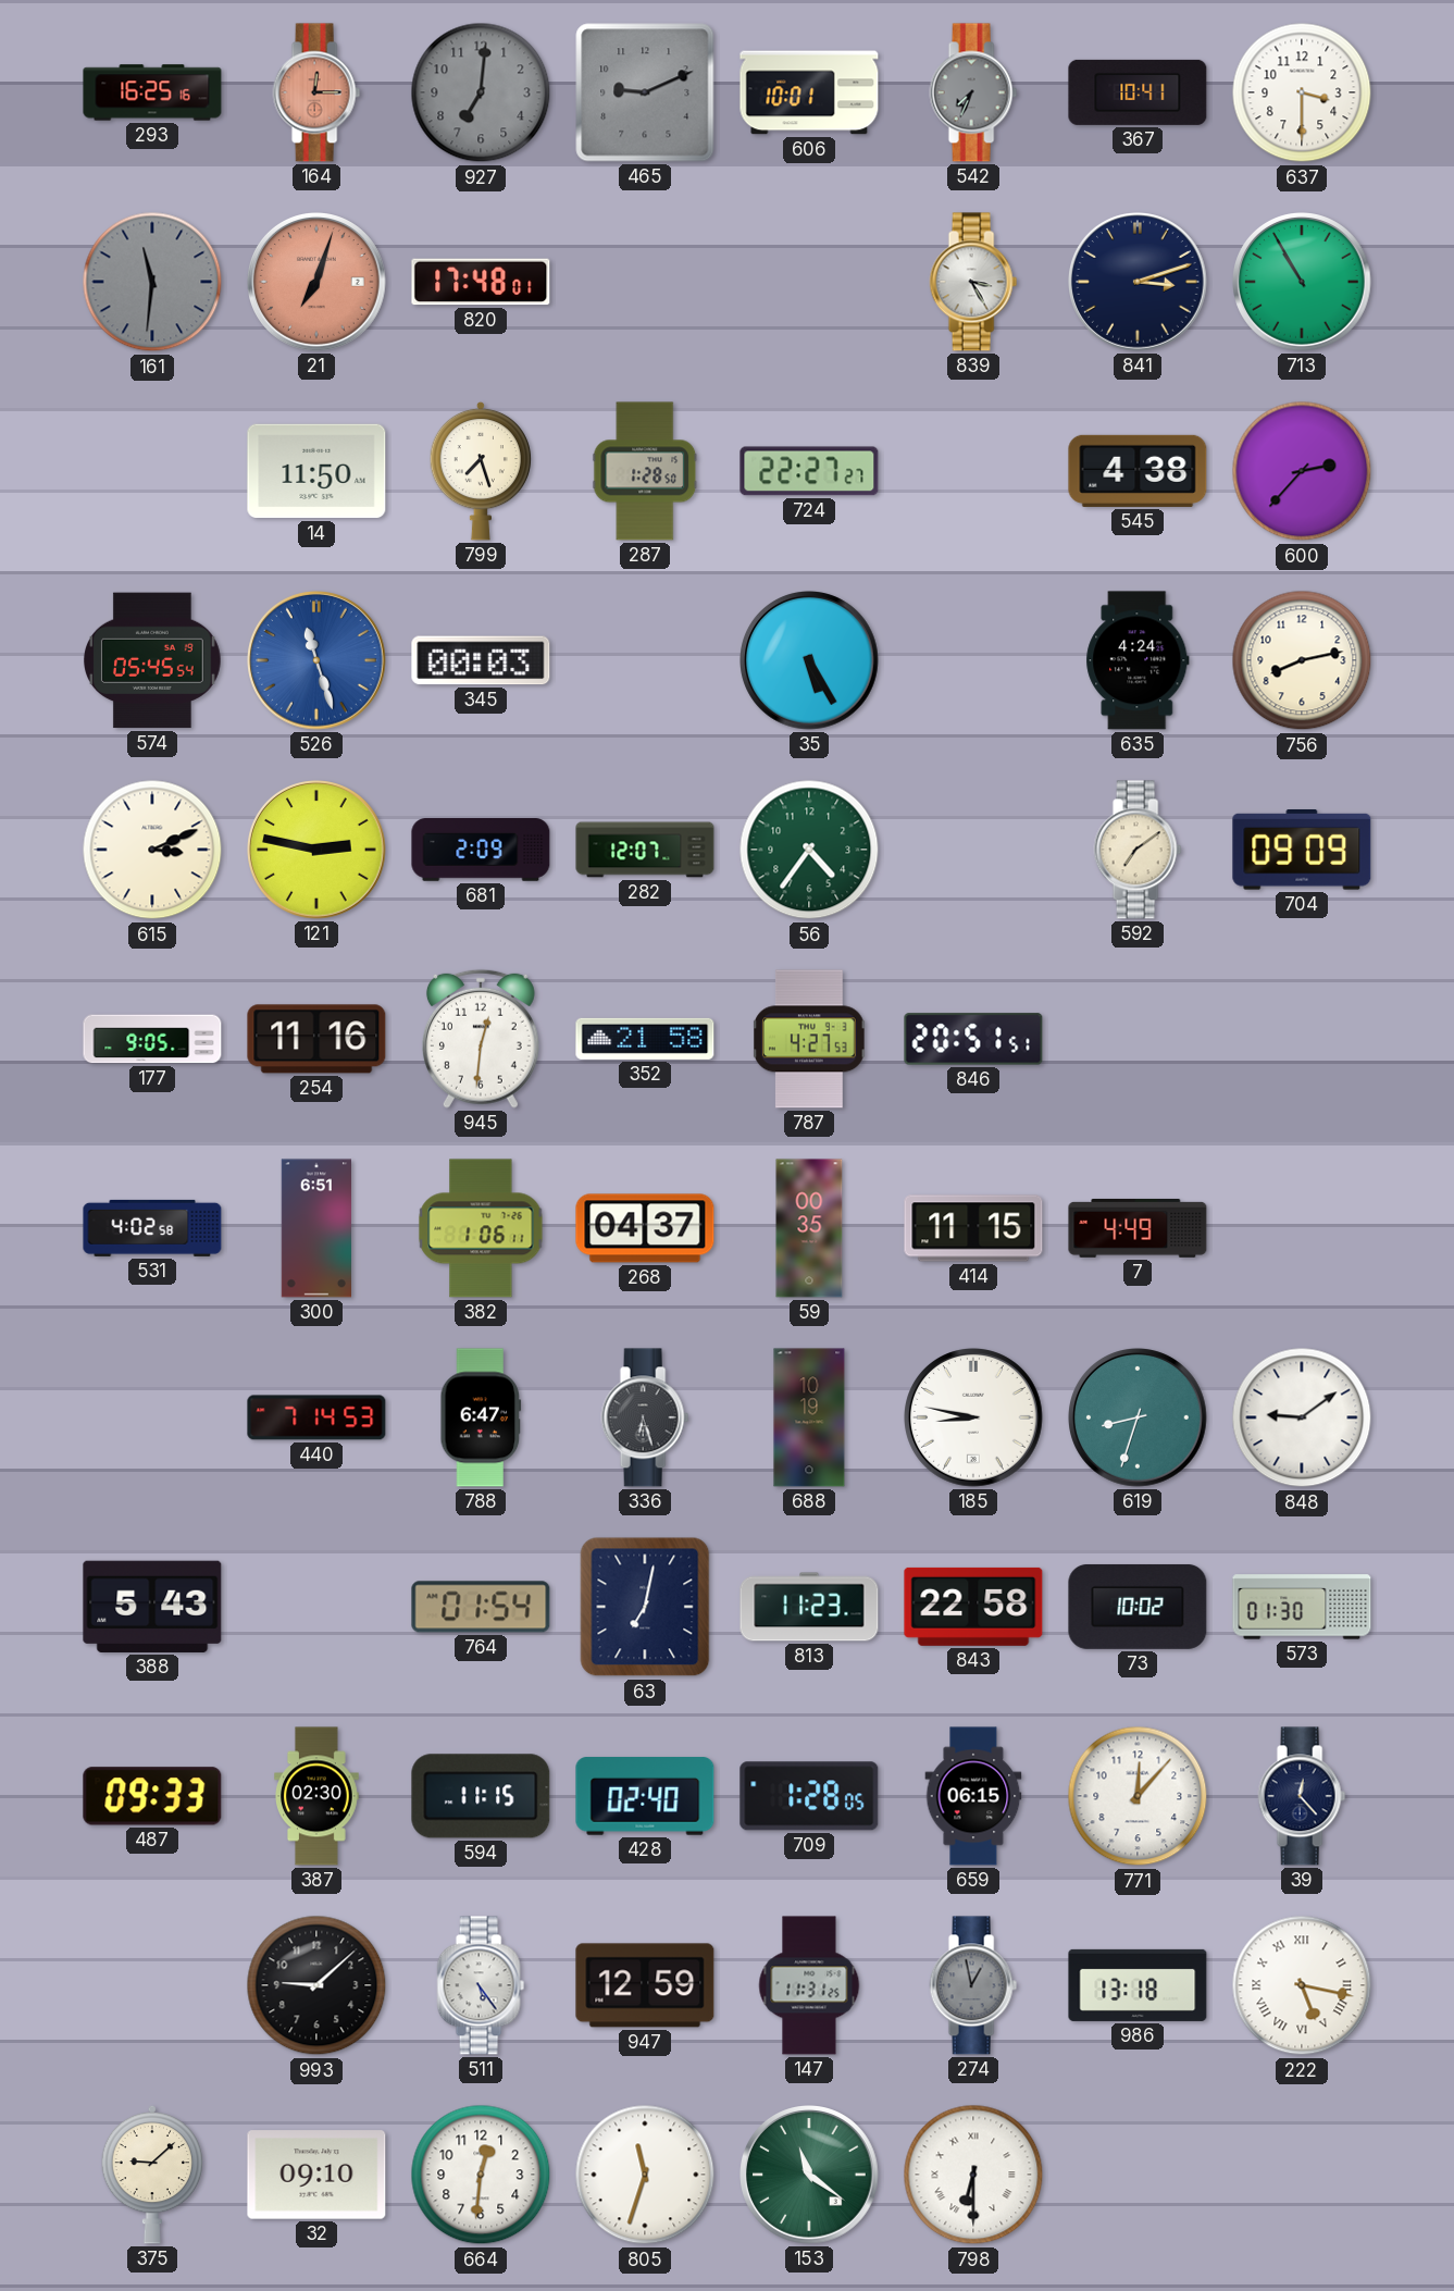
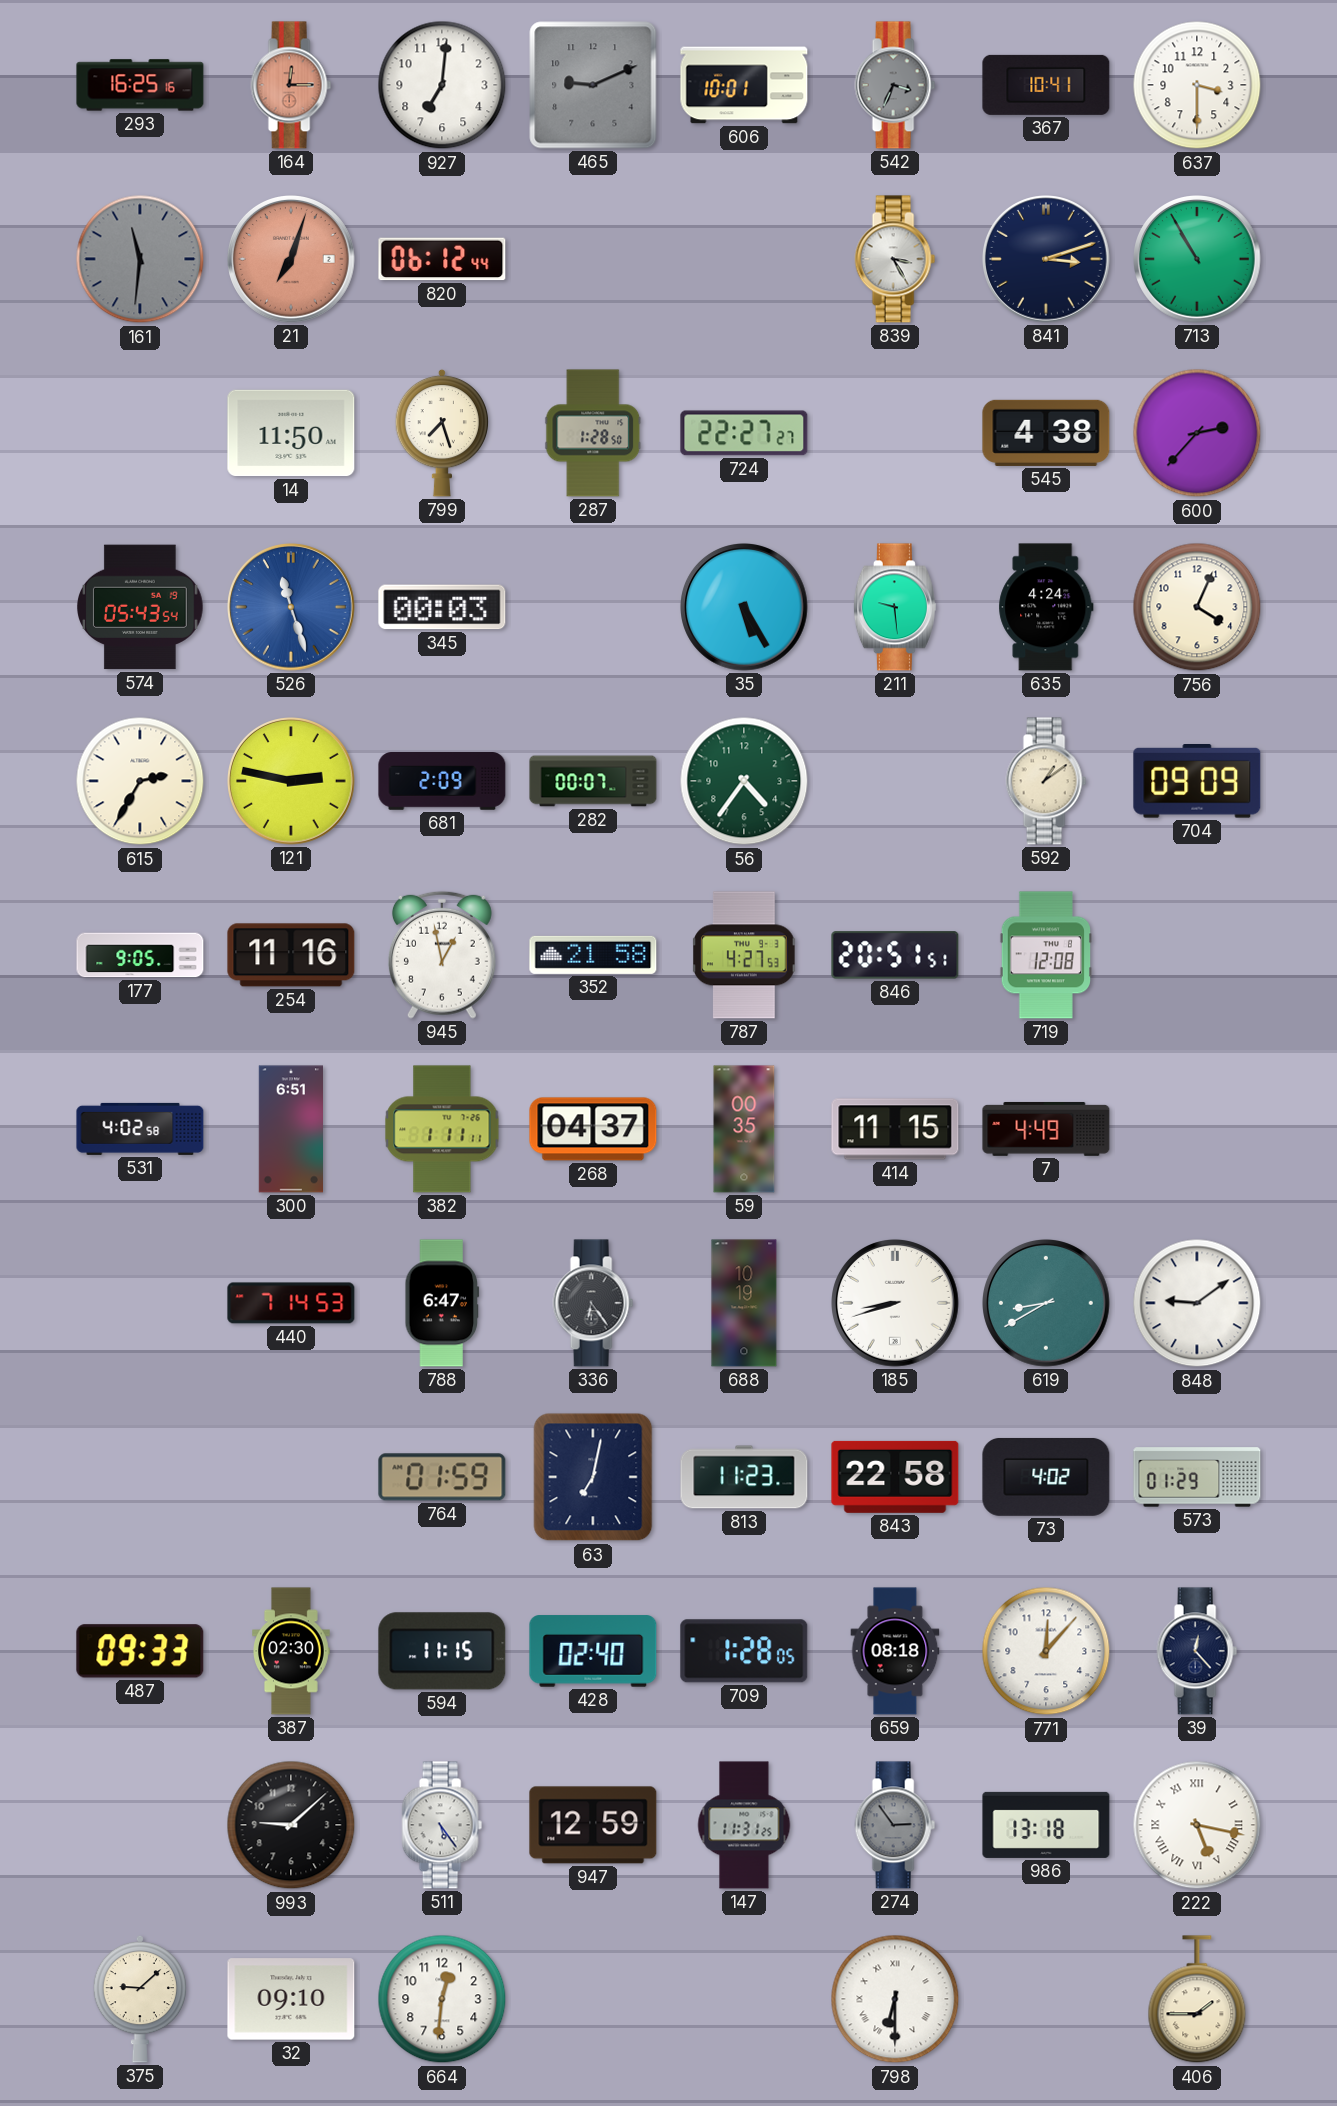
927 dial: grey -> white
542: 7:34 -> 3:34
820: 17:48 -> 06:12
574: 05:45 -> 05:43
211: none -> 9:29
756: 8:13 -> 4:04
615: 3:11 -> 2:35
282: 12:07 -> 00:07
592: 7:09 -> 1:09
945: 12:31 -> 12:58
719: none -> 12:08
382: 1:06 -> 1:11
336: 6:27 -> 6:24
185: 8:47 -> 8:42
619: 8:33 -> 8:40
388: 5:43 -> none
764: 01:54 -> 01:59
73: 10:02 -> 4:02
573: 01:30 -> 01:29
659: 06:15 -> 08:18
274: 12:58 -> 2:54
805: 11:33 -> none
153: 11:21 -> none
406: none -> 1:45
